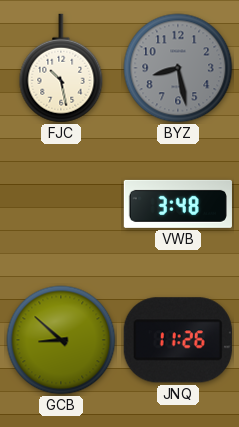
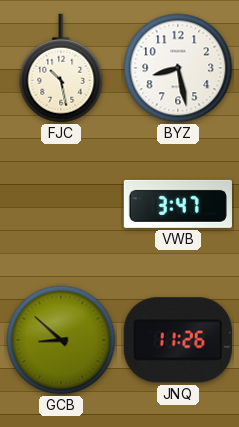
BYZ dial: grey -> white
VWB: 3:48 -> 3:47
